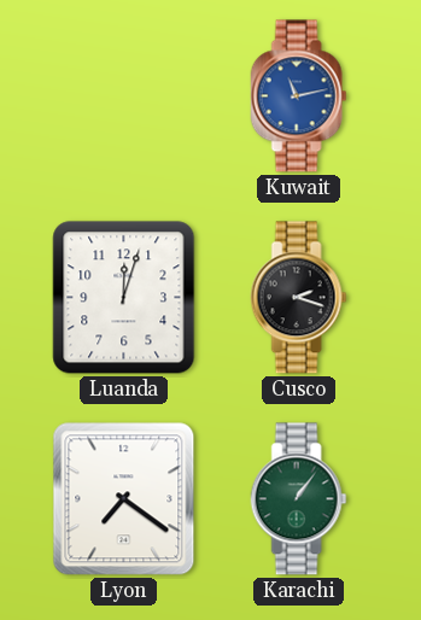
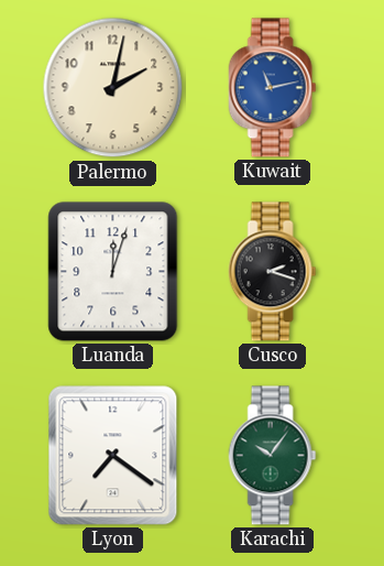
Palermo: none -> 2:02
Karachi: 1:06 -> 10:06
